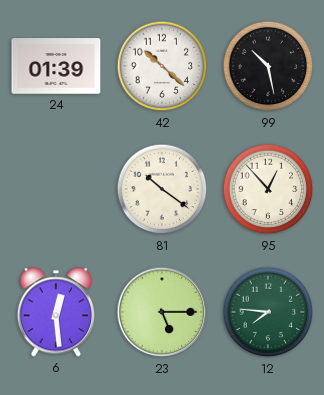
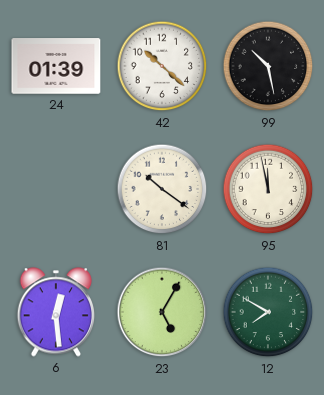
95: 12:53 -> 11:58
23: 5:15 -> 5:05
12: 7:46 -> 7:50
